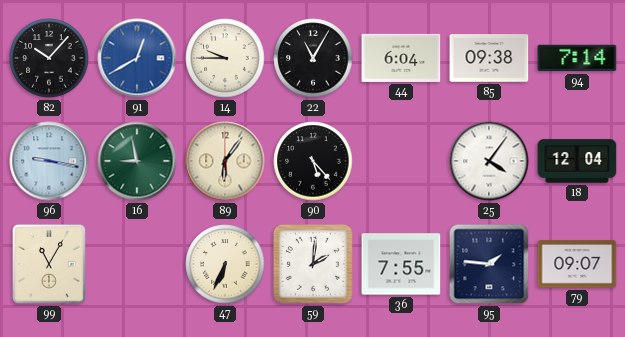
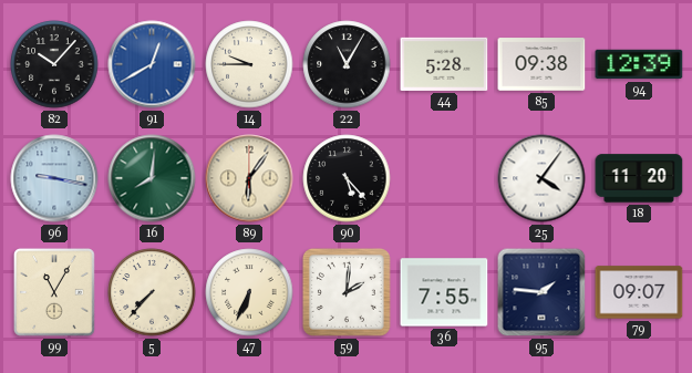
44: 6:04 -> 5:28
94: 7:14 -> 12:39
16: 8:58 -> 8:01
18: 12:04 -> 11:20
5: none -> 7:37
